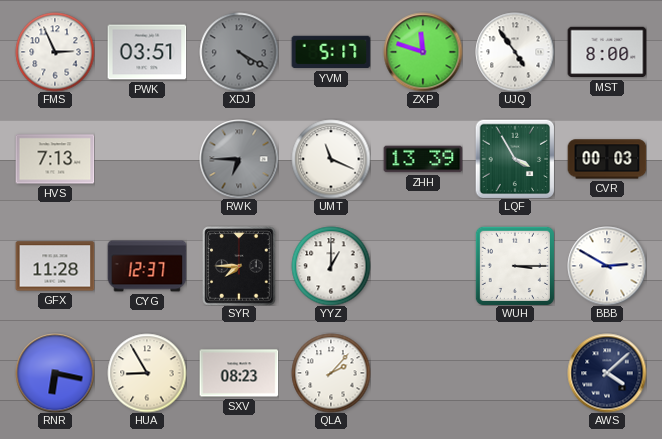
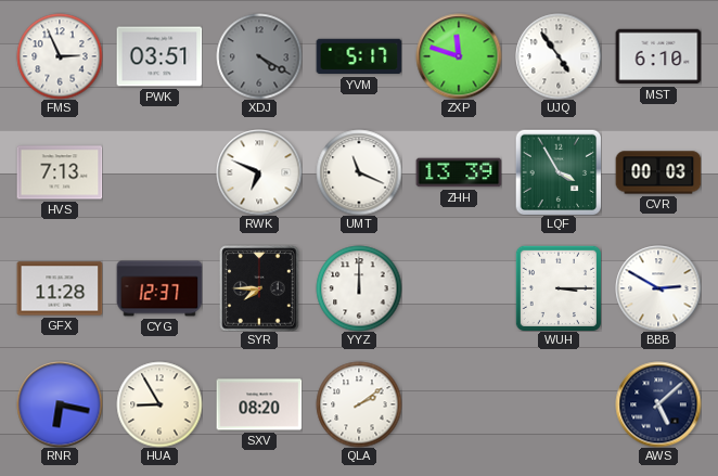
MST: 8:00 -> 6:10
RWK: 6:45 -> 6:49
RWK dial: grey -> white
YYZ: 1:00 -> 12:00
SXV: 08:23 -> 08:20
QLA: 2:07 -> 2:09
AWS: 4:08 -> 5:08
